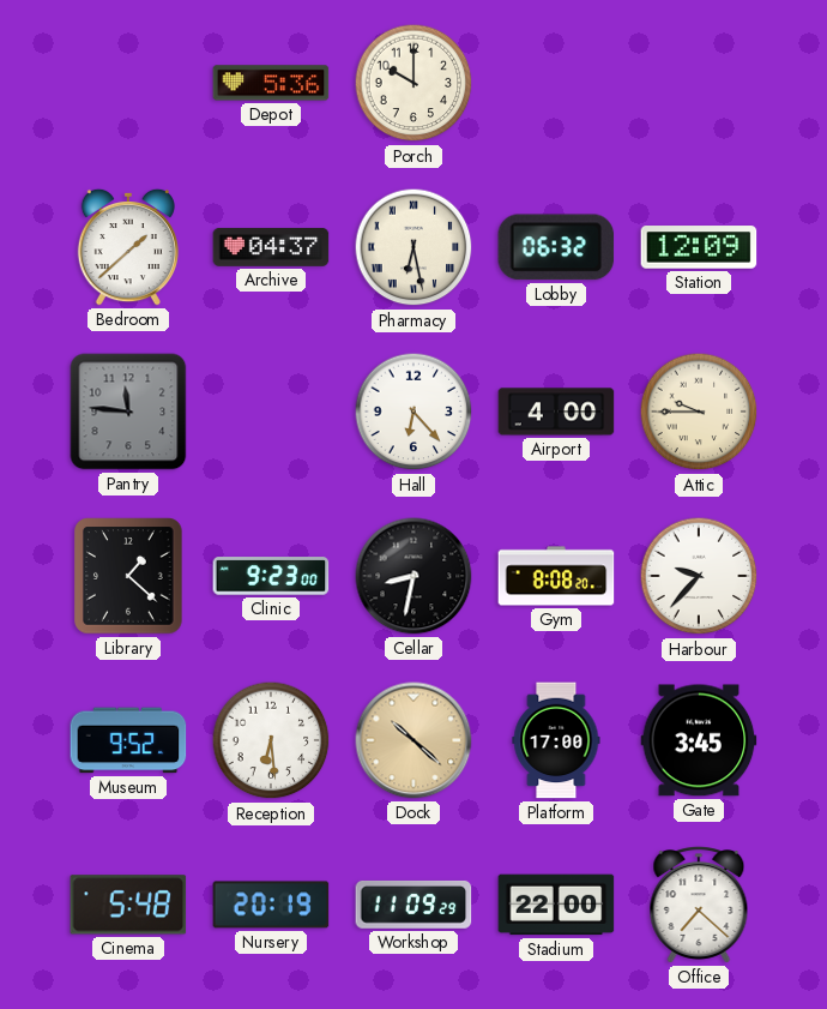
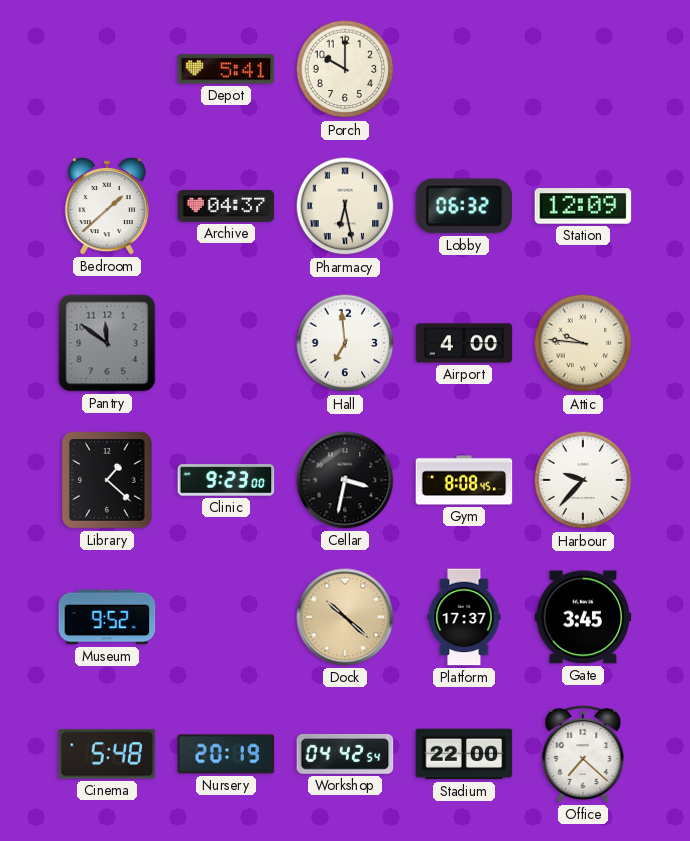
Depot: 5:36 -> 5:41
Pantry: 11:46 -> 11:51
Hall: 6:23 -> 6:59
Attic: 9:45 -> 9:46
Cellar: 8:32 -> 3:32
Gym: 8:08:20 -> 8:08:45
Reception: 6:29 -> none
Platform: 17:00 -> 17:37
Workshop: 11:09 -> 04:42
